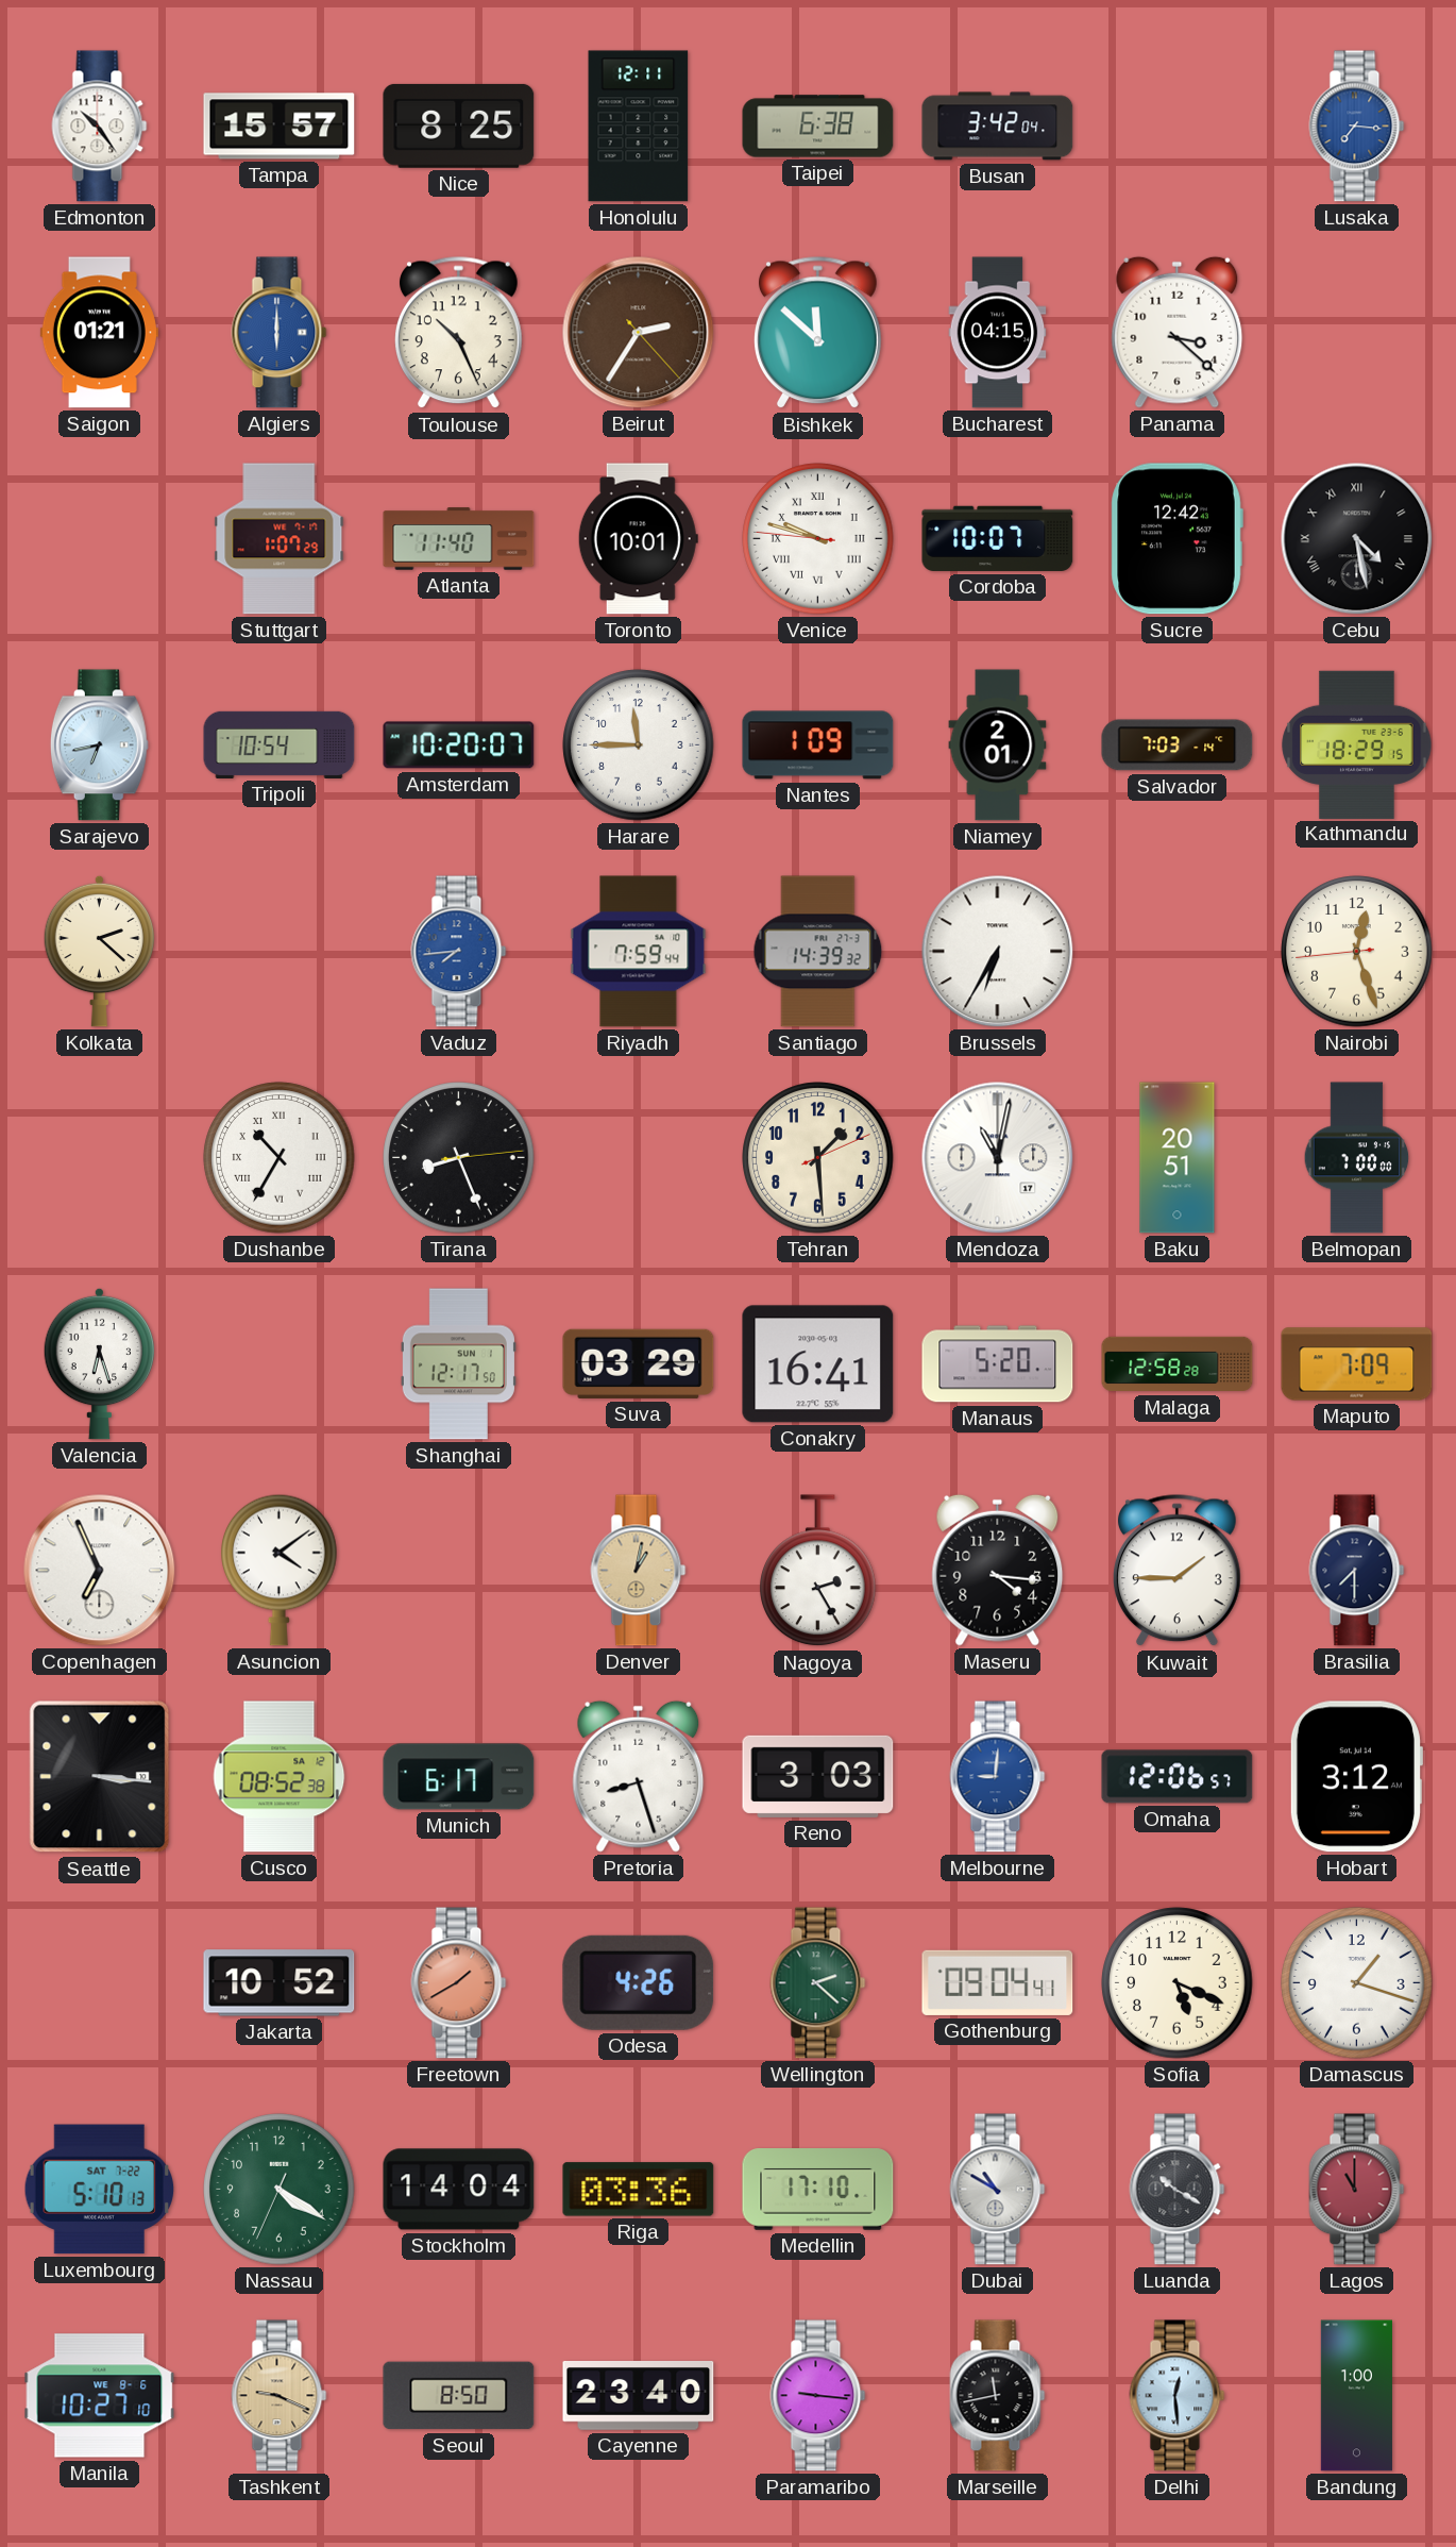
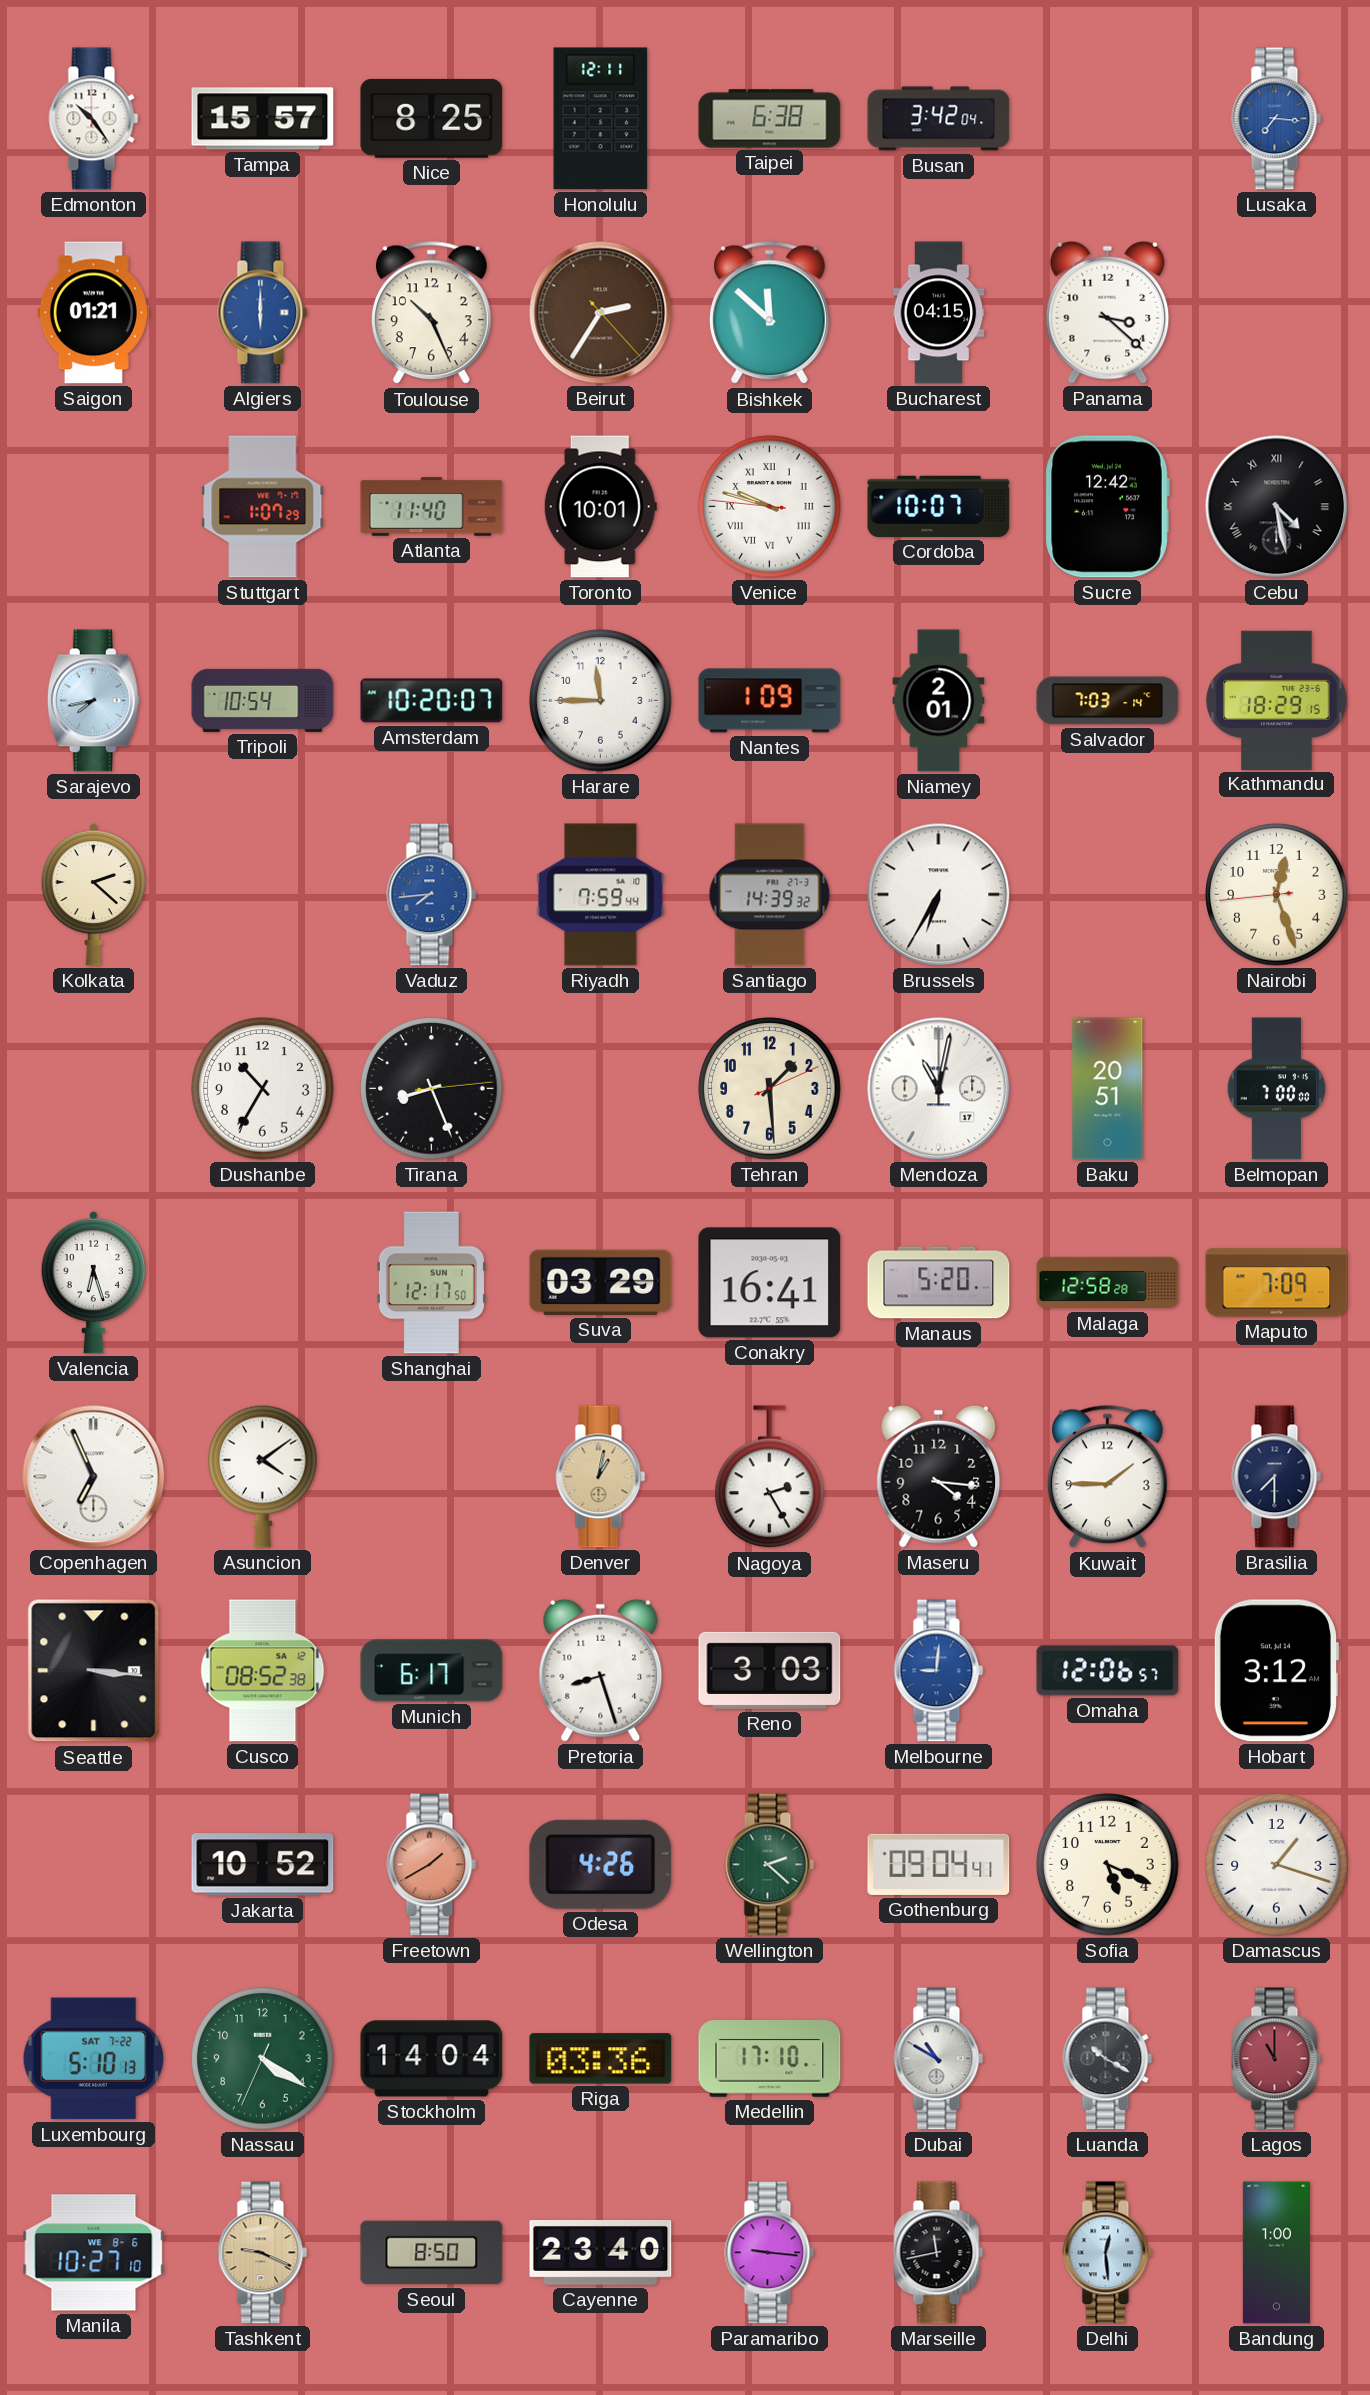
Sarajevo: 6:43 -> 7:43
Dushanbe numerals: Roman -> Arabic
